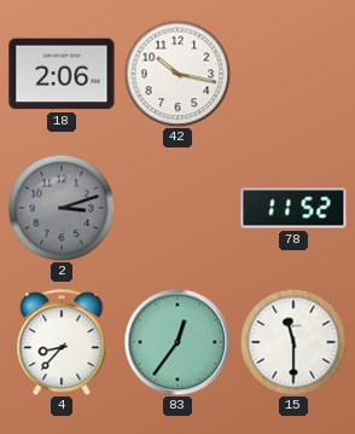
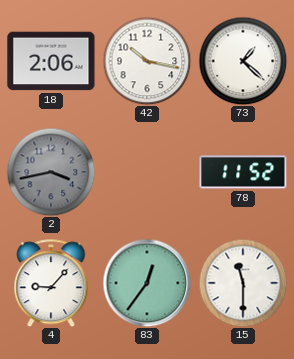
73: none -> 1:22
2: 3:12 -> 3:43
4: 8:37 -> 9:07
